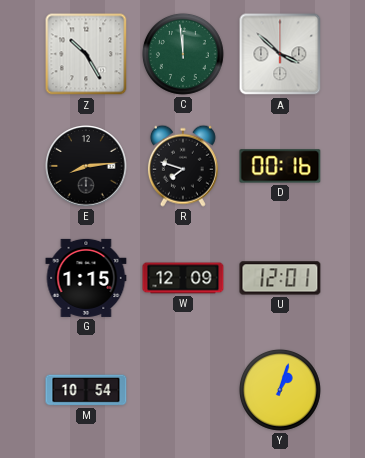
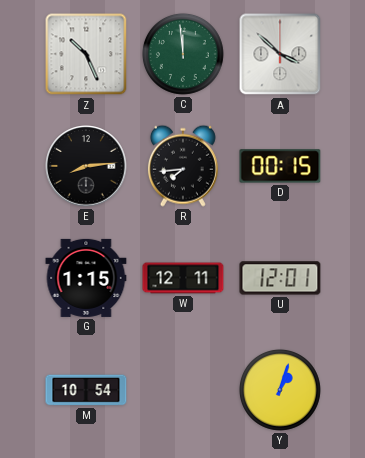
Z: 10:25 -> 10:26
R: 7:48 -> 7:44
D: 00:16 -> 00:15
W: 12:09 -> 12:11
